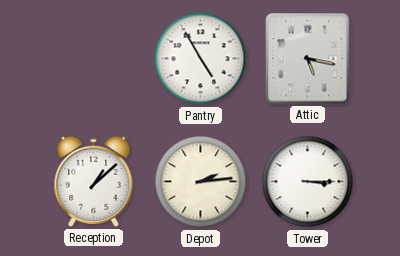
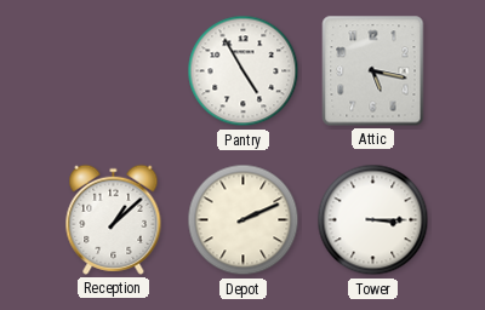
Depot: 2:14 -> 2:11
